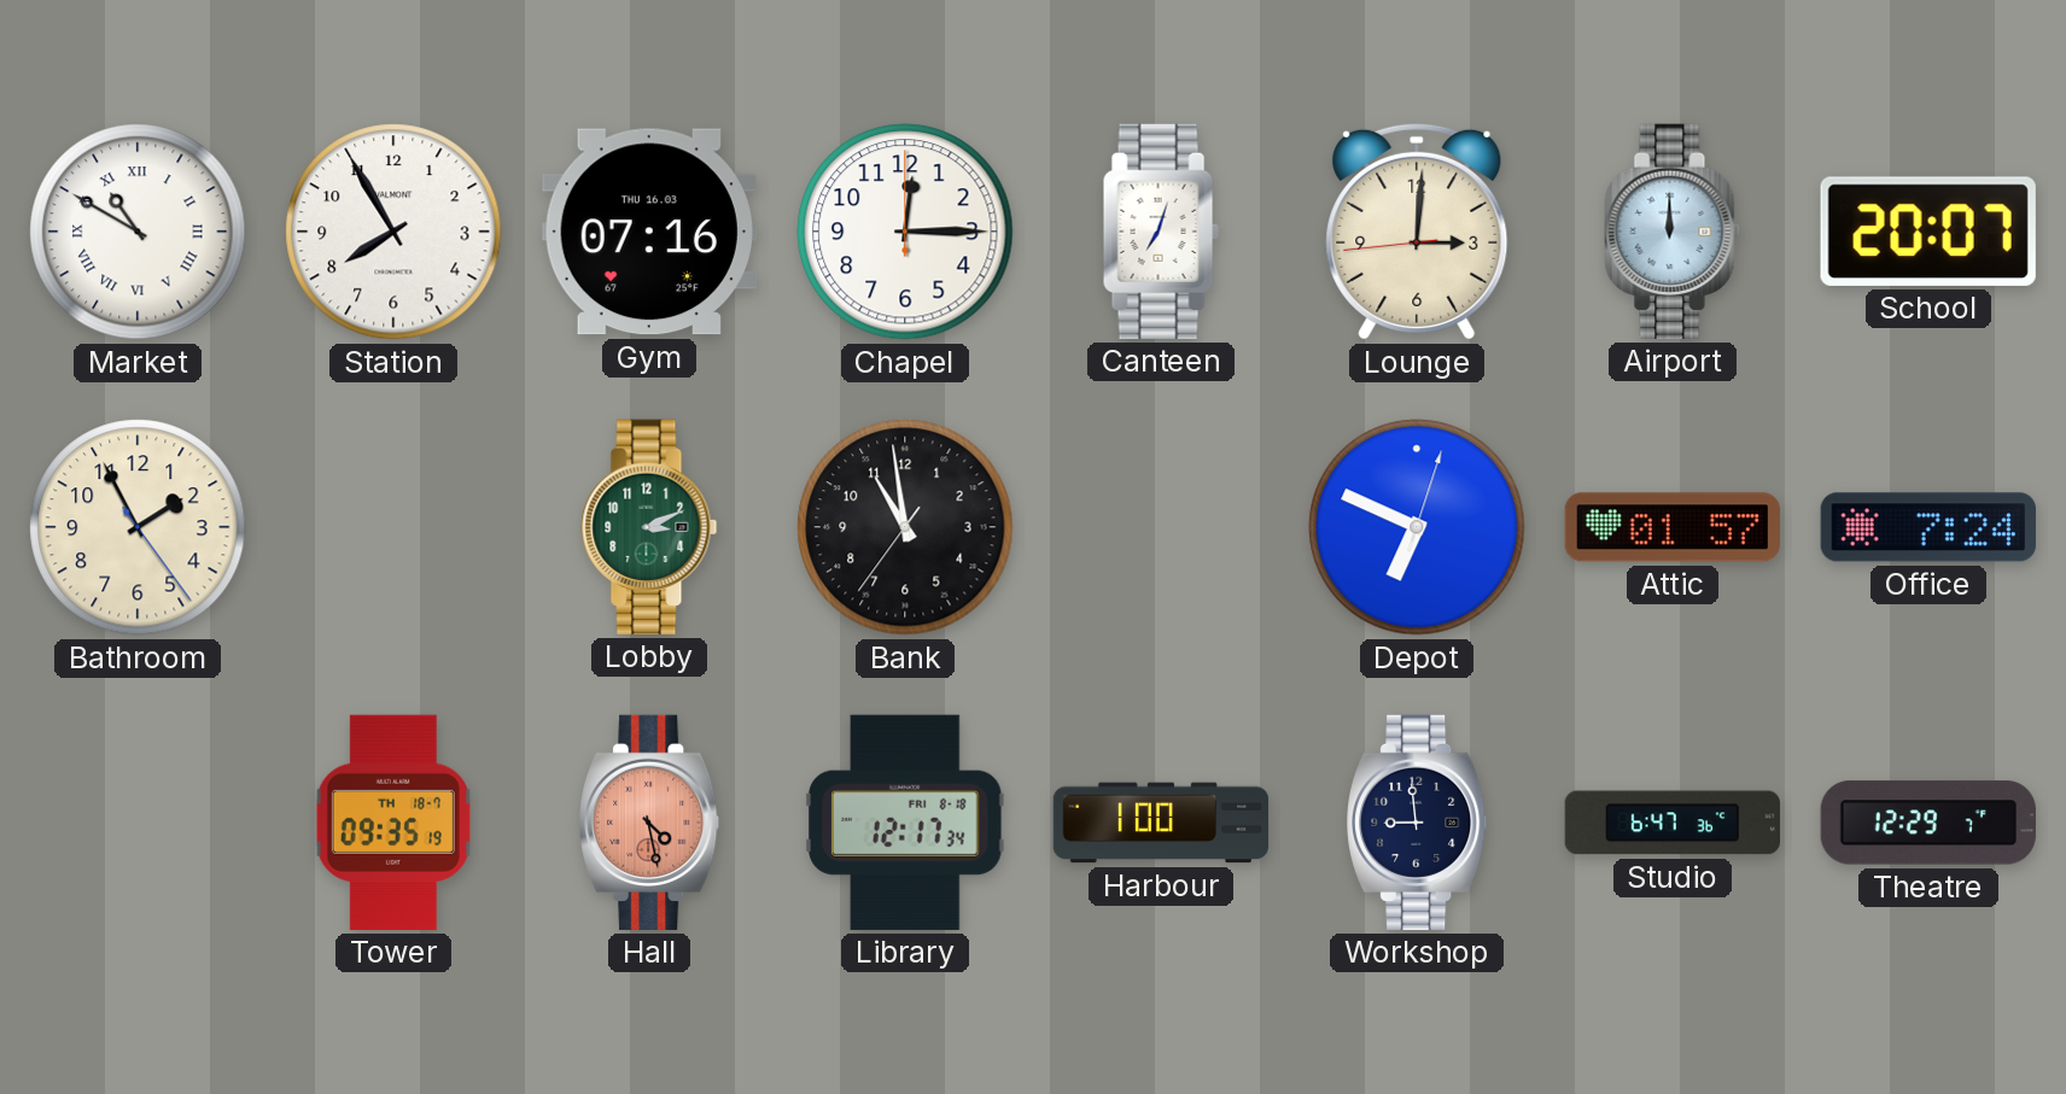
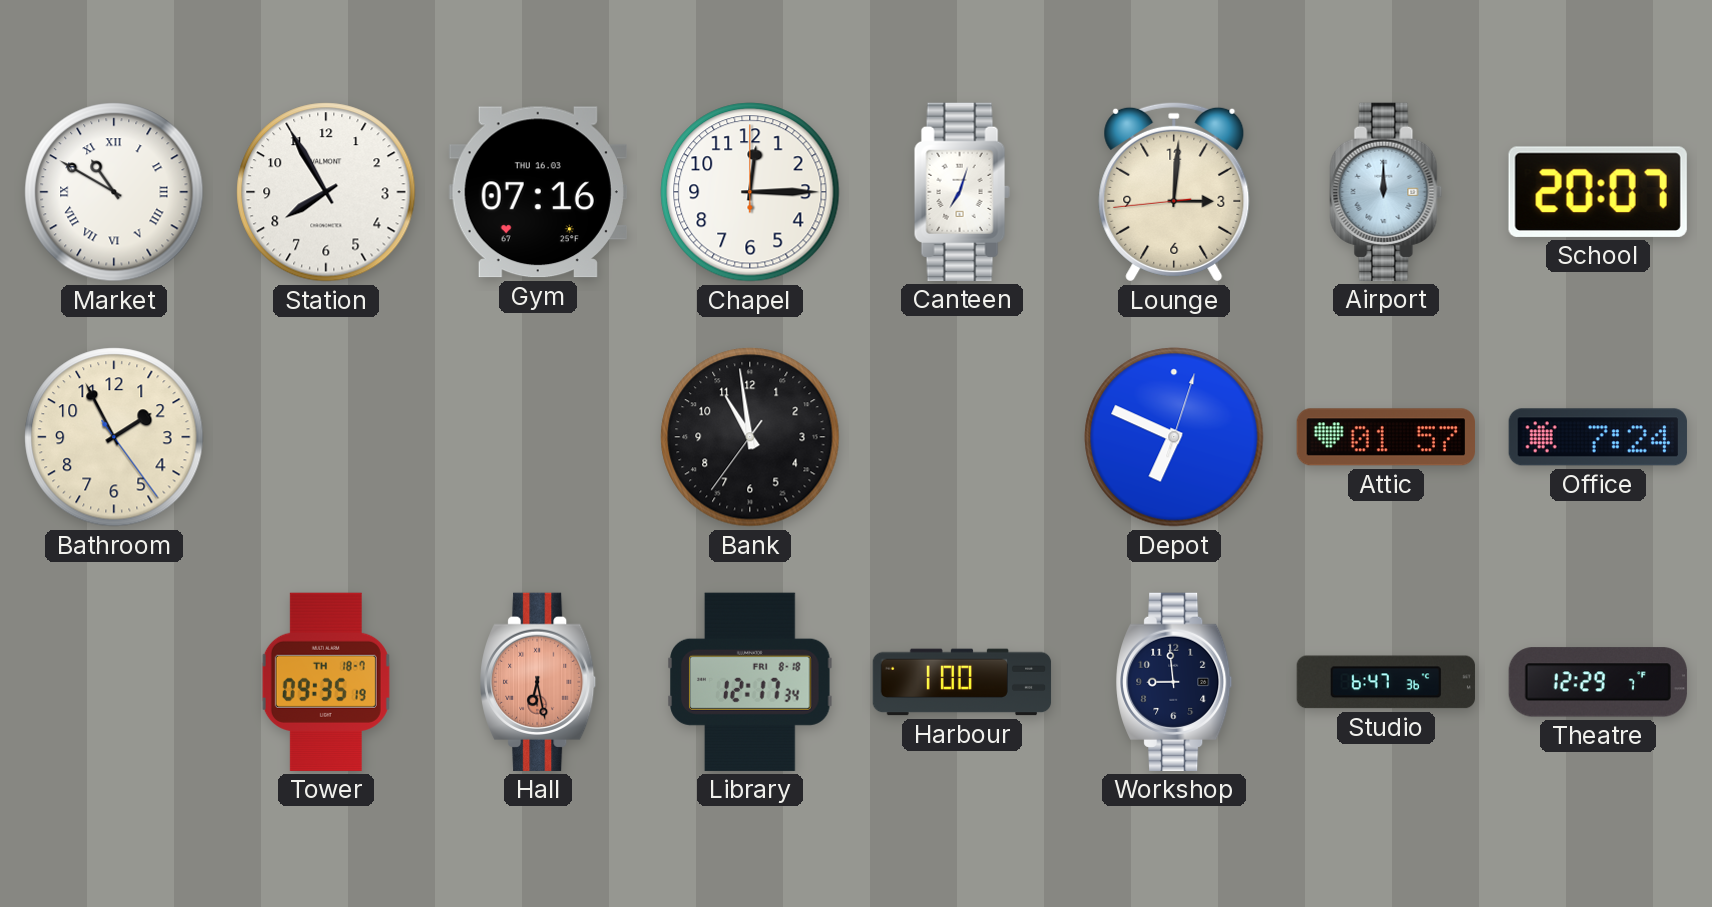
Lobby: 3:11 -> none
Hall: 4:28 -> 6:28
